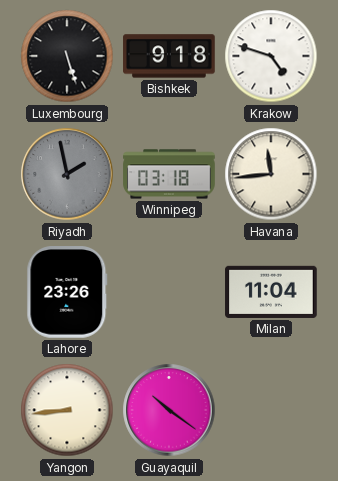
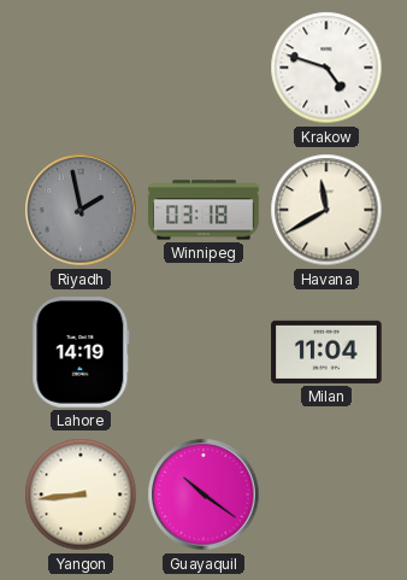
Luxembourg: 5:27 -> none
Bishkek: 9:18 -> none
Havana: 11:44 -> 11:40
Lahore: 23:26 -> 14:19
